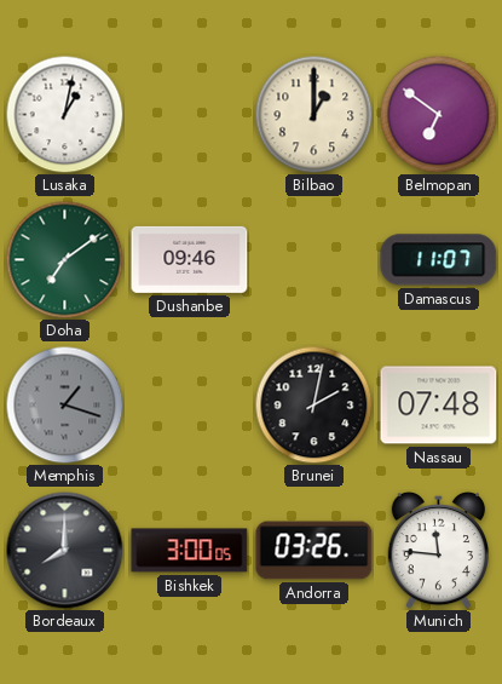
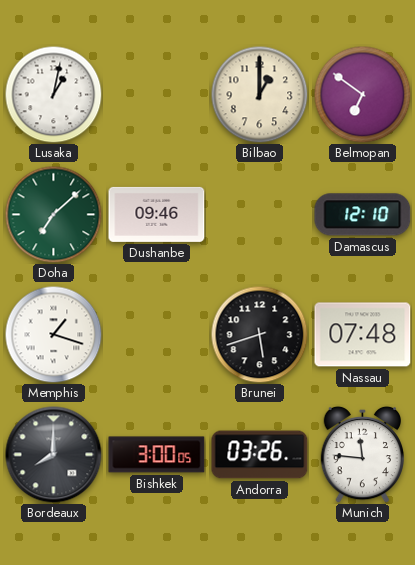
Doha: 7:09 -> 7:08
Damascus: 11:07 -> 12:10
Memphis dial: grey -> white
Brunei: 2:02 -> 5:42
